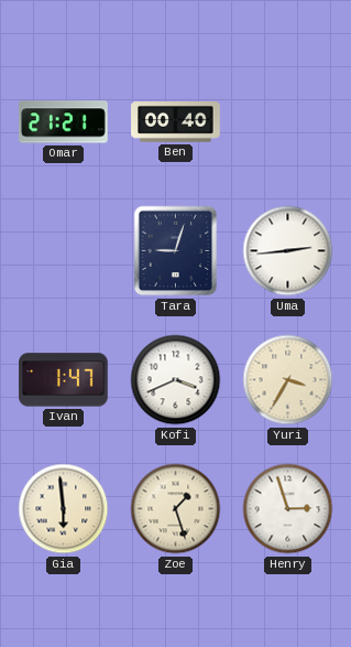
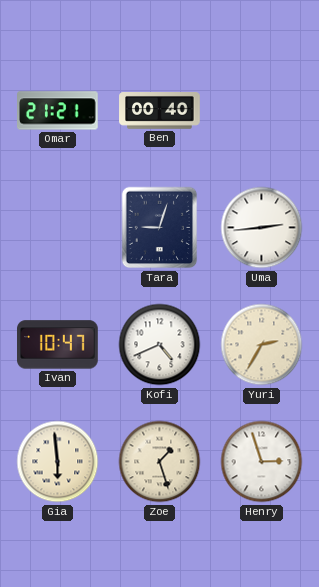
Ivan: 1:47 -> 10:47
Kofi: 3:41 -> 4:41
Yuri: 3:35 -> 2:35
